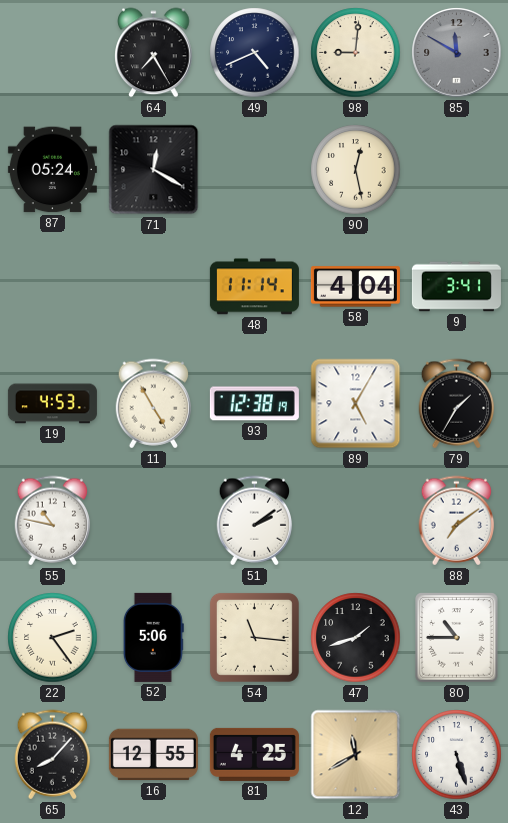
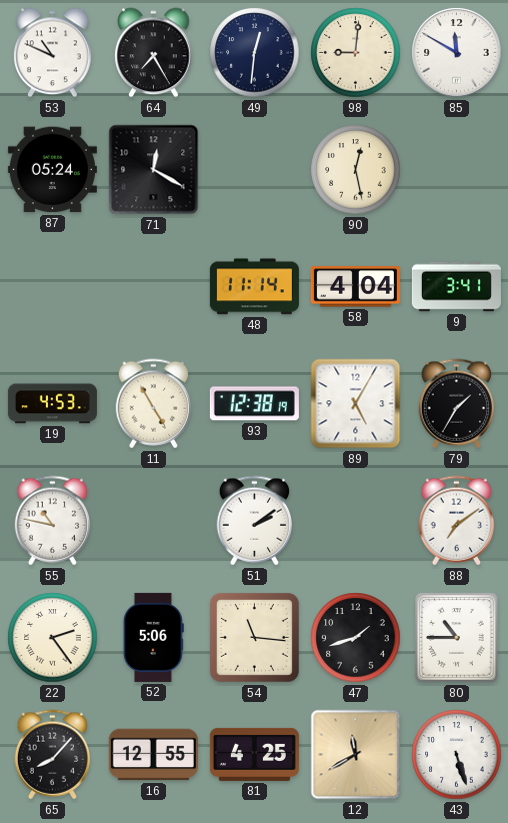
53: none -> 10:49
49: 4:41 -> 12:31
85 dial: grey -> white
